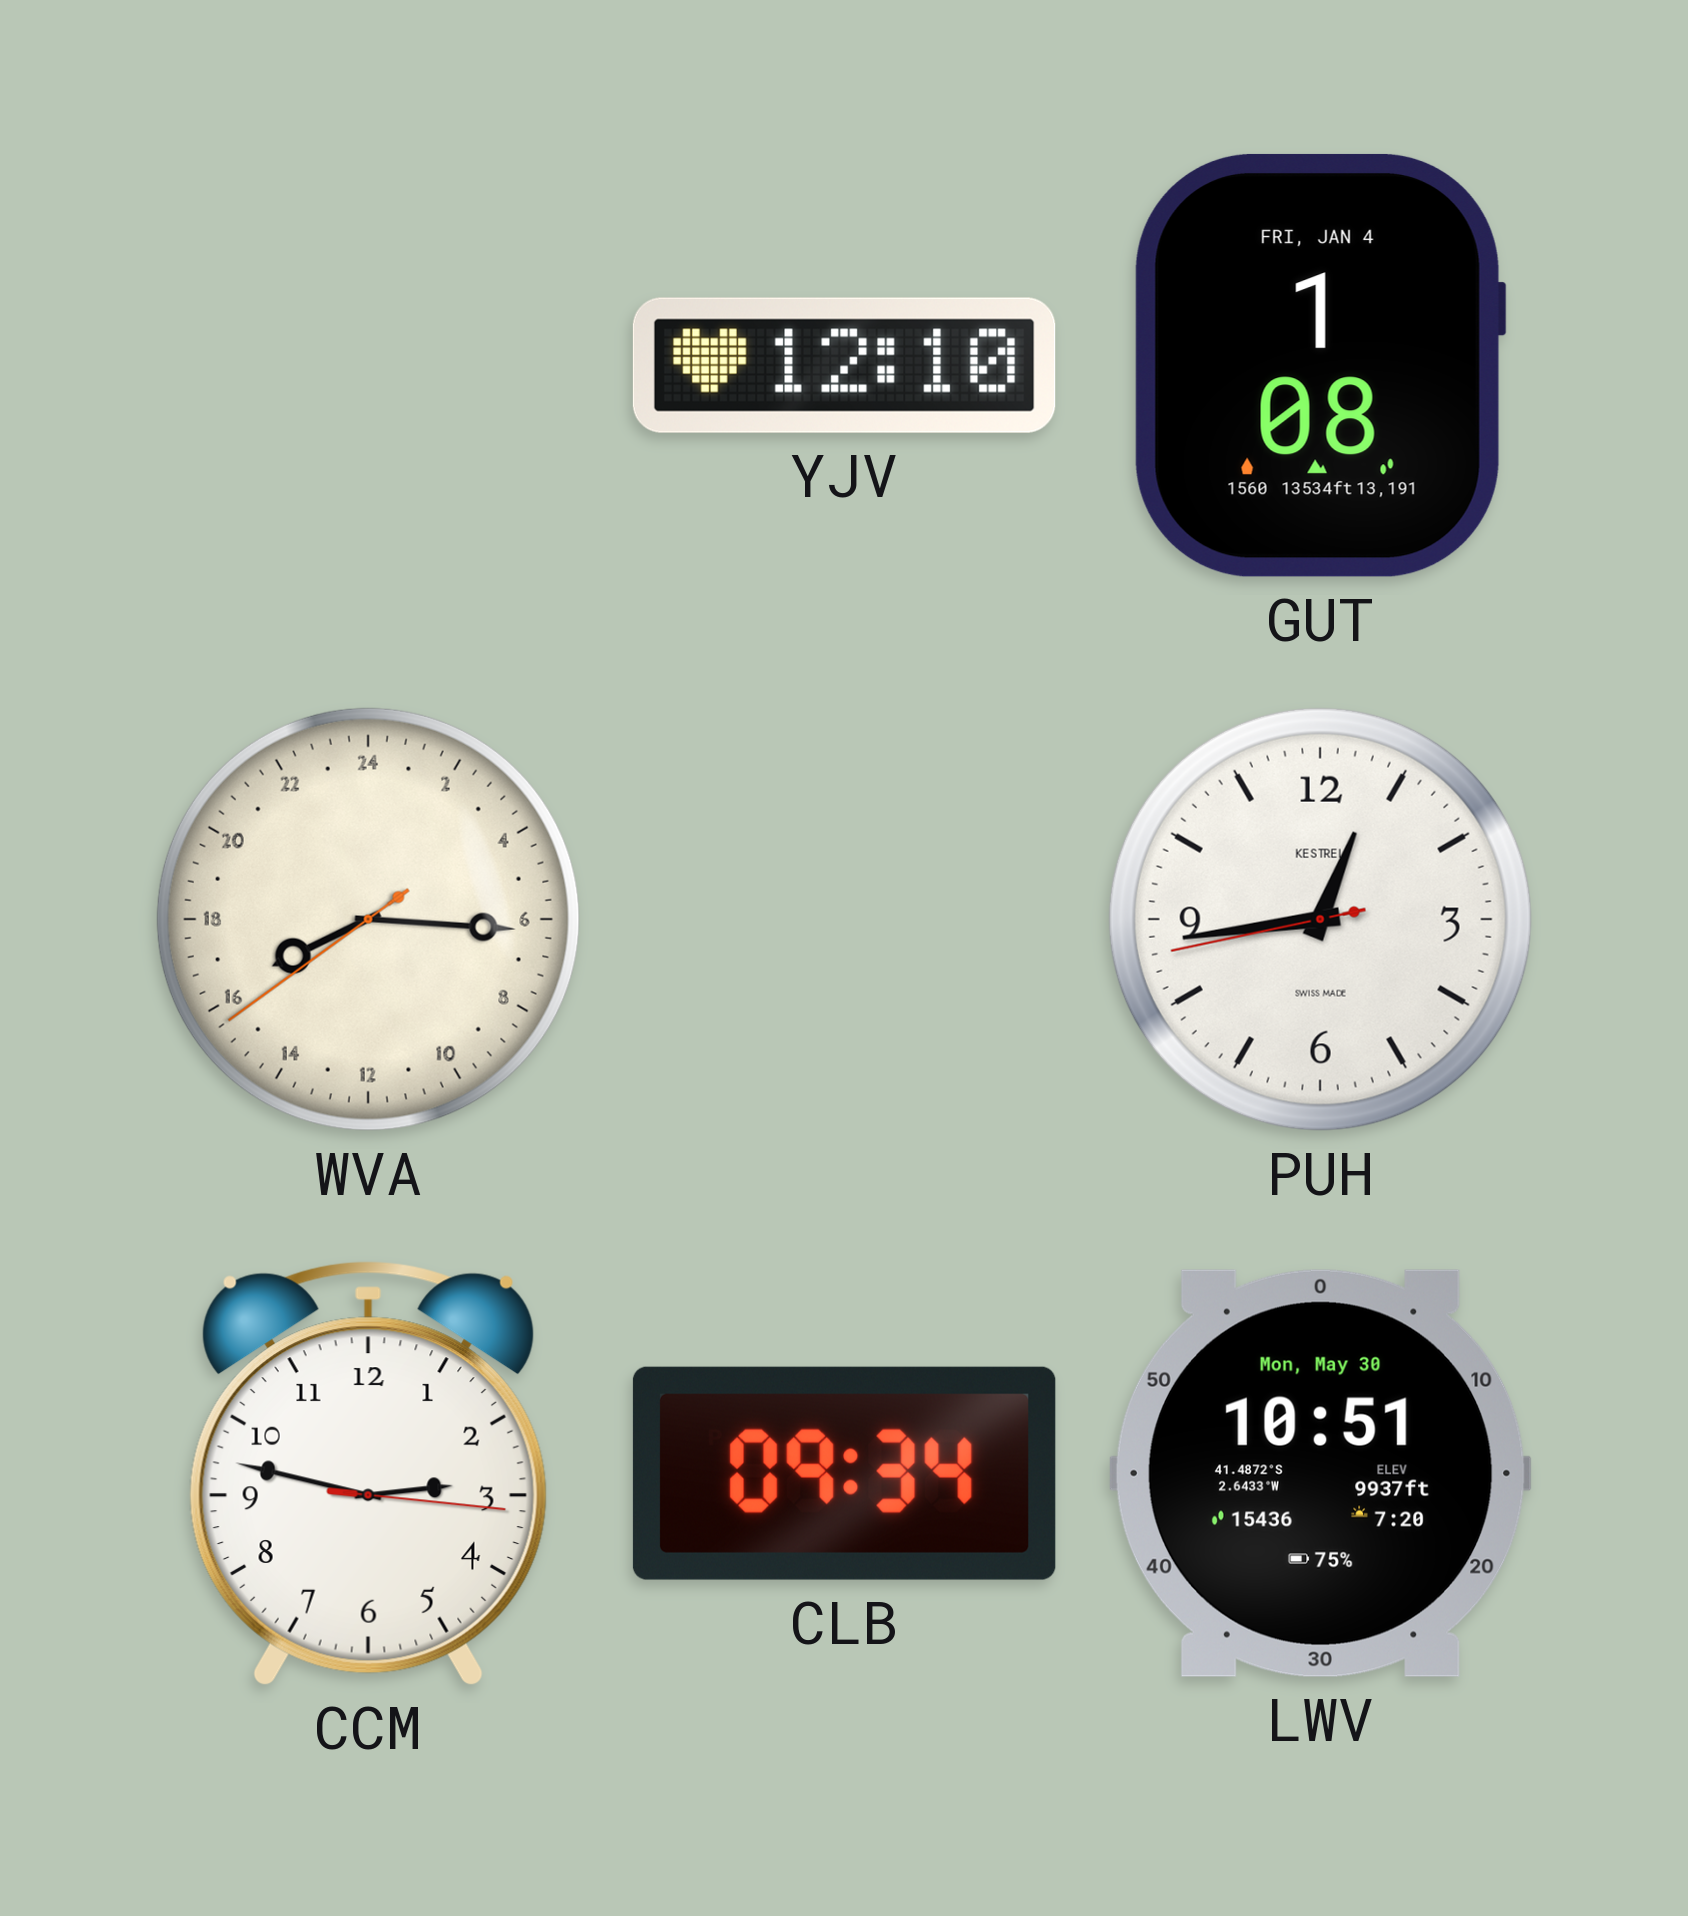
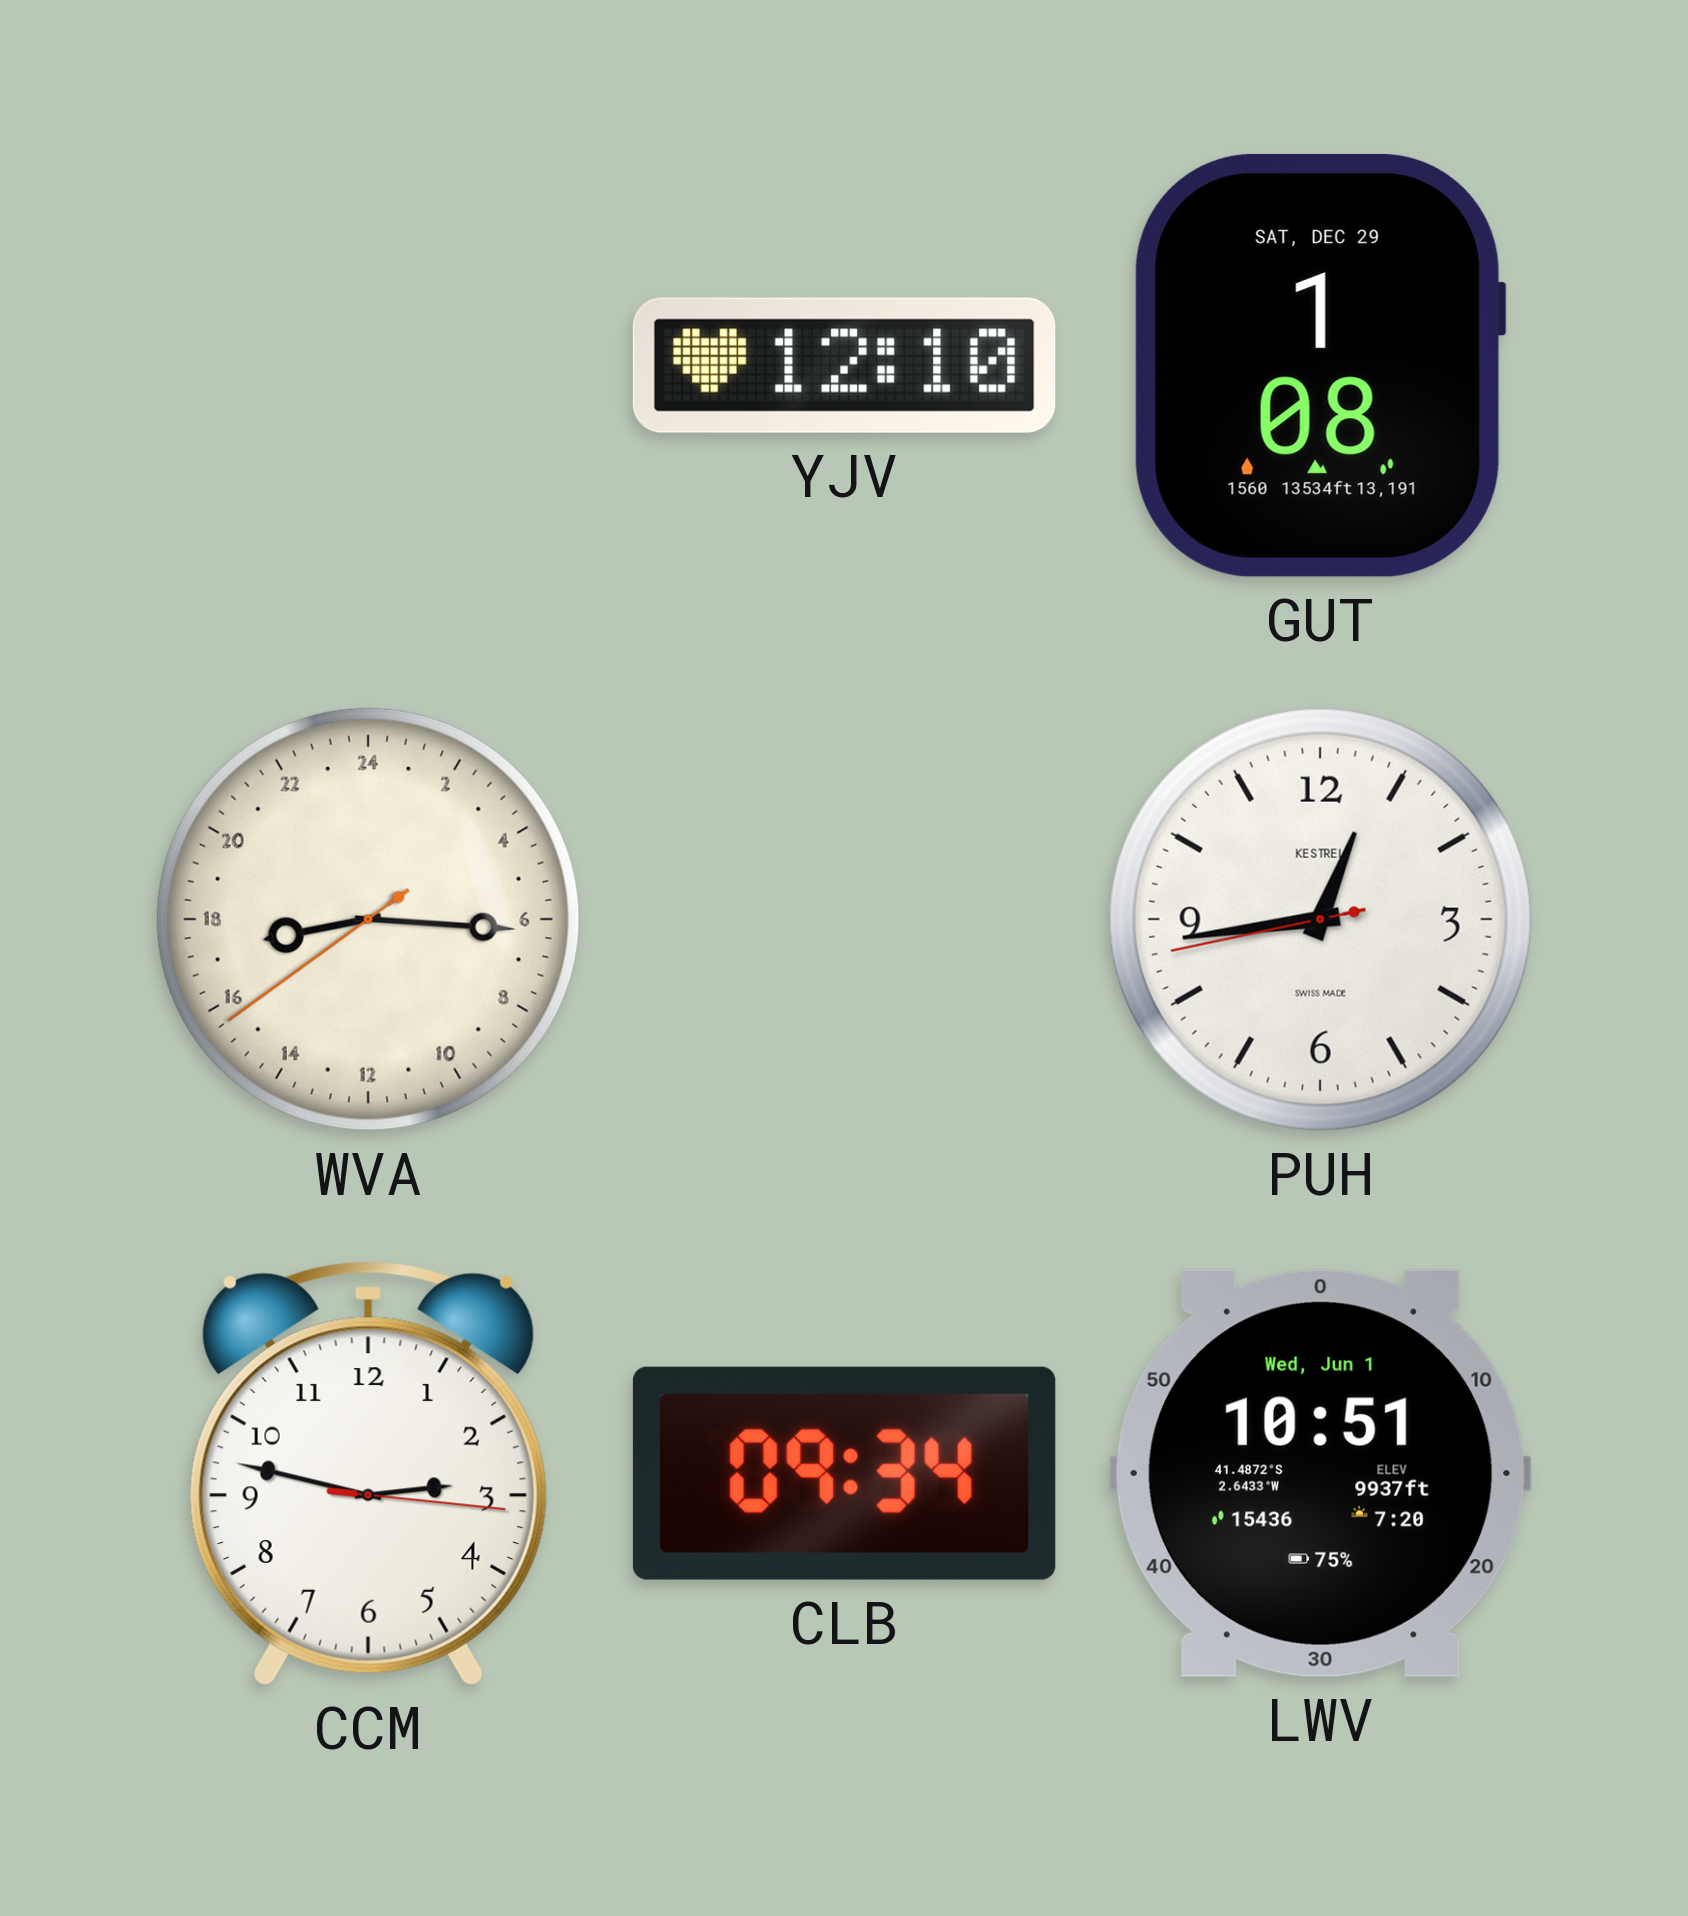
GUT date: FRI, JAN 4 -> SAT, DEC 29
WVA: 16:15 -> 17:15
LWV date: Mon, May 30 -> Wed, Jun 1
